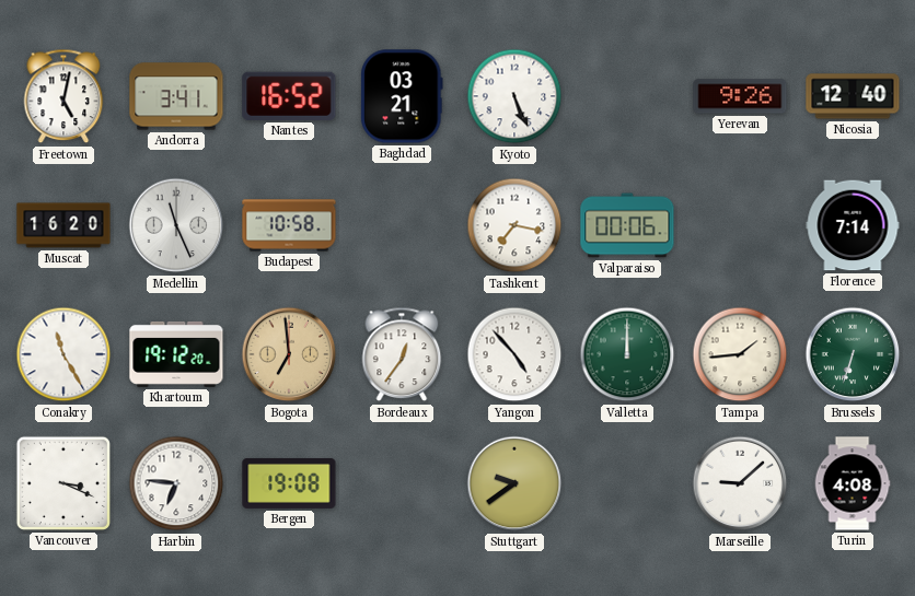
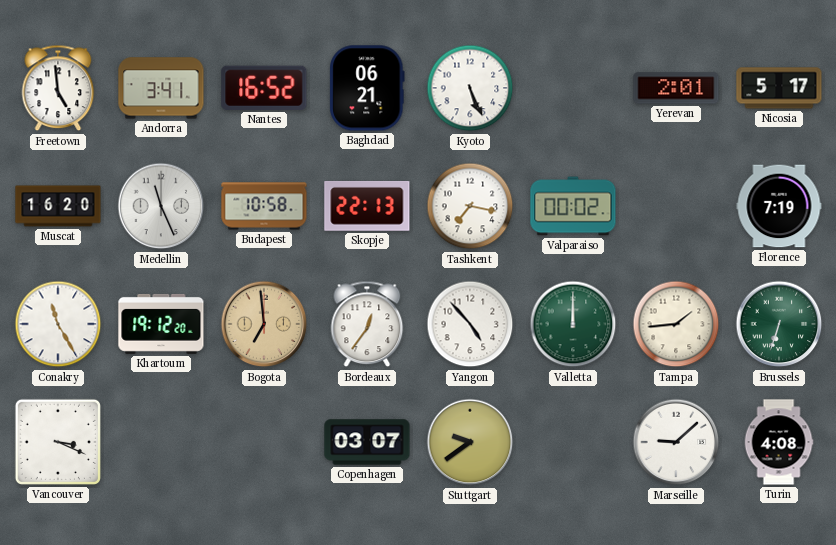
Freetown: 5:02 -> 4:59
Baghdad: 03:21 -> 06:21
Yerevan: 9:26 -> 2:01
Nicosia: 12:40 -> 5:17
Skopje: none -> 22:13
Valparaiso: 00:06 -> 00:02
Florence: 7:14 -> 7:19
Harbin: 6:46 -> none
Bergen: 19:08 -> none
Copenhagen: none -> 03:07
